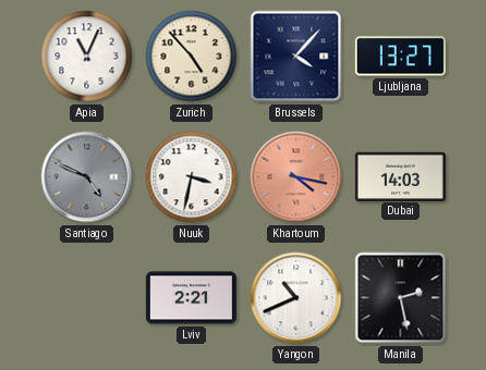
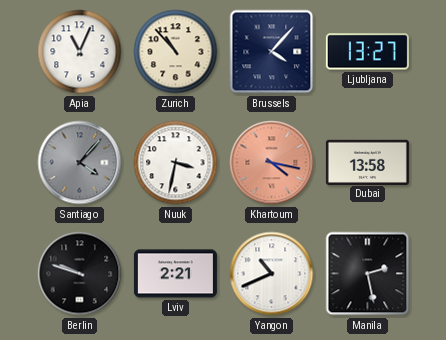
Zurich: 4:53 -> 10:53
Santiago: 4:49 -> 4:07
Dubai: 14:03 -> 13:58
Berlin: none -> 9:48
